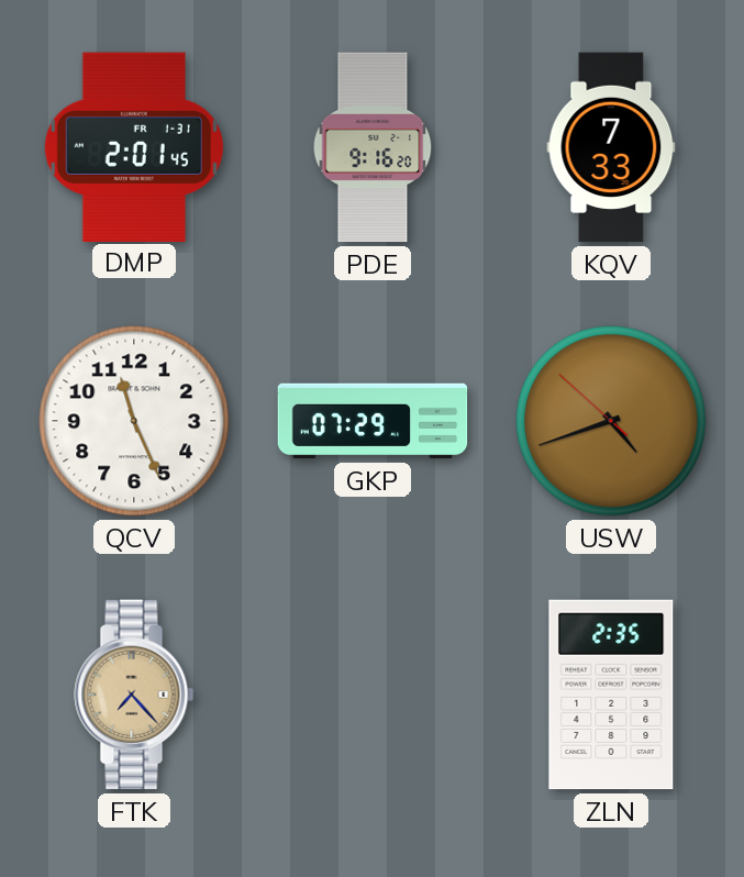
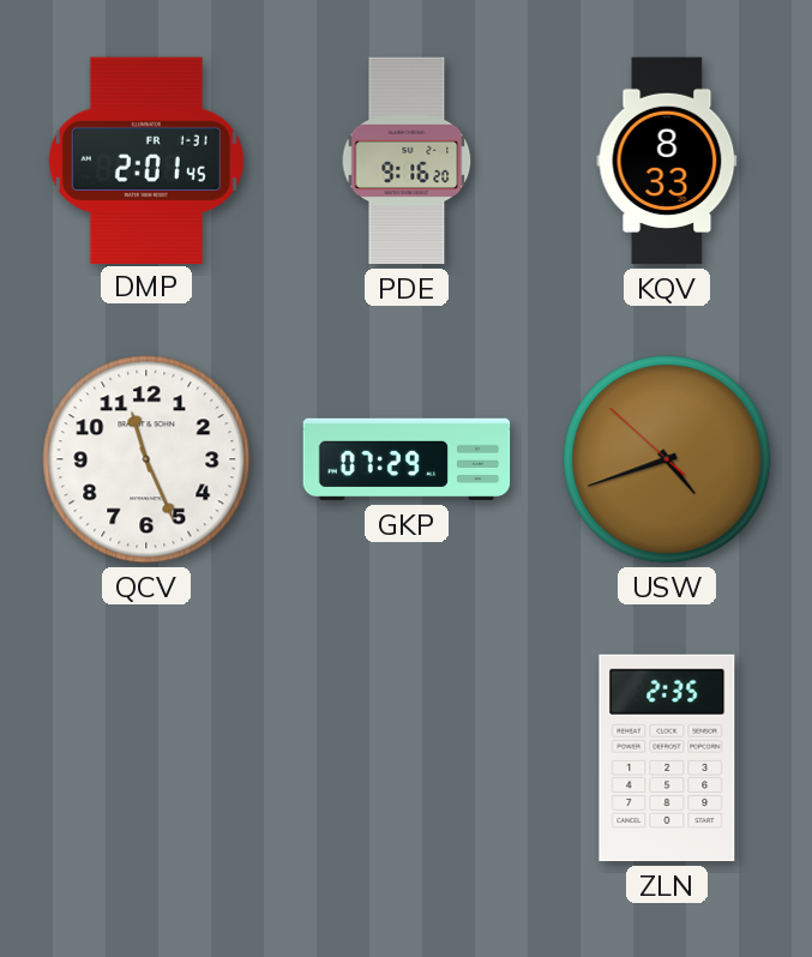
KQV: 7:33 -> 8:33
FTK: 7:23 -> none
